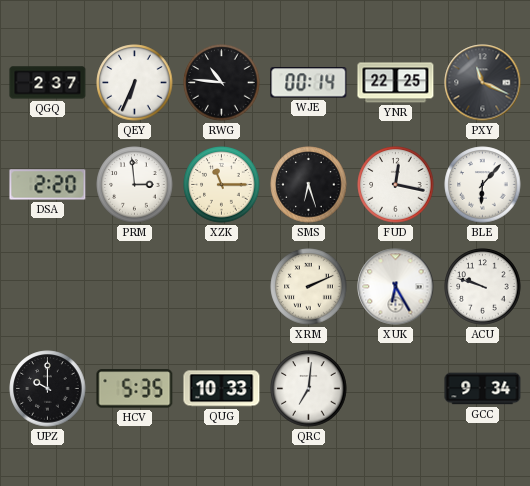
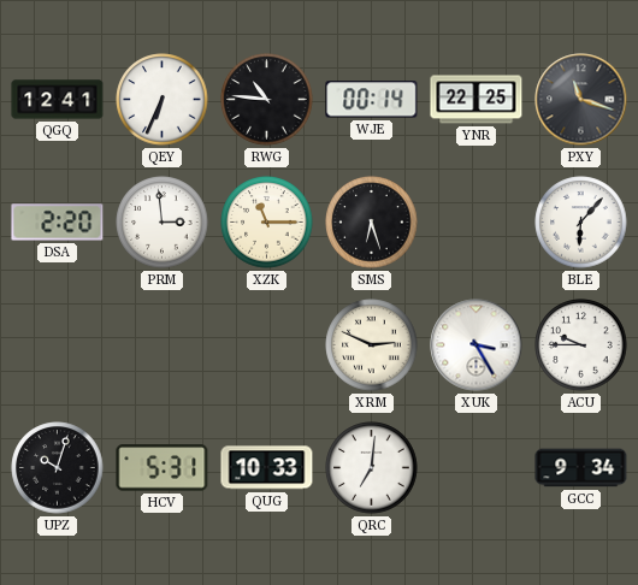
QGQ: 2:37 -> 12:41
PXY: 11:19 -> 11:18
FUD: 12:17 -> none
XRM: 2:11 -> 2:49
XUK: 6:25 -> 3:25
ACU: 9:48 -> 9:45
UPZ: 10:00 -> 10:03
HCV: 5:35 -> 5:31
